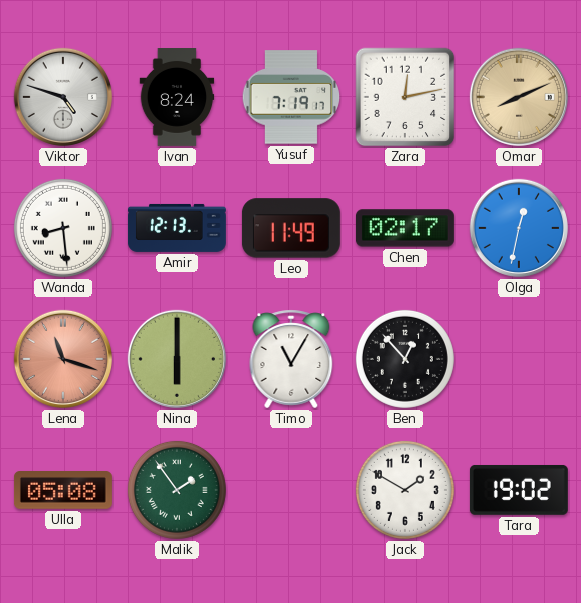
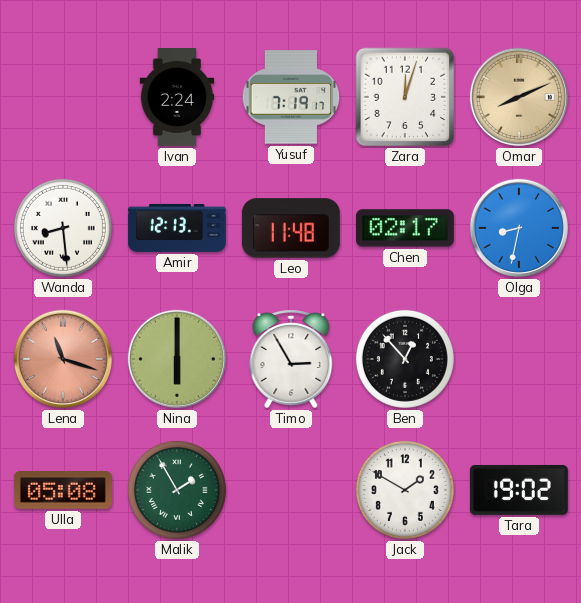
Viktor: 4:48 -> none
Ivan: 8:24 -> 2:24
Zara: 12:13 -> 12:03
Leo: 11:49 -> 11:48
Olga: 12:32 -> 8:32
Timo: 11:05 -> 2:55
Malik: 1:54 -> 1:55
